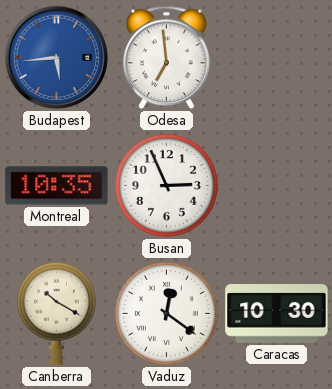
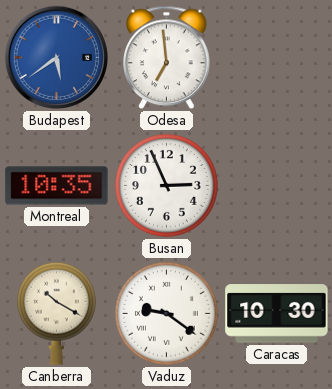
Budapest: 5:44 -> 5:39
Vaduz: 12:21 -> 9:21
